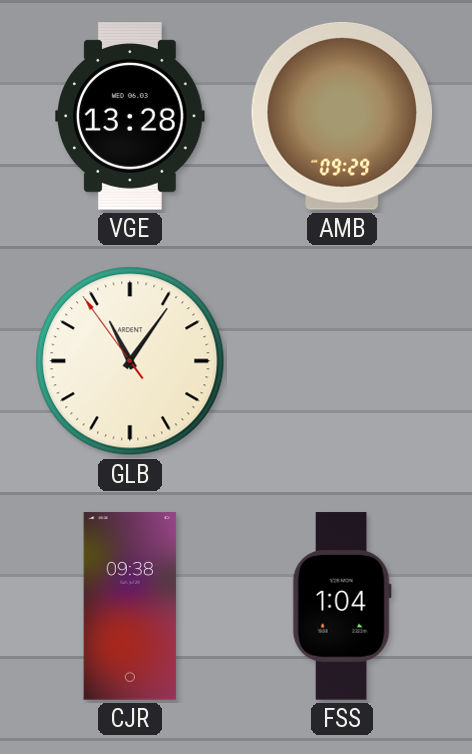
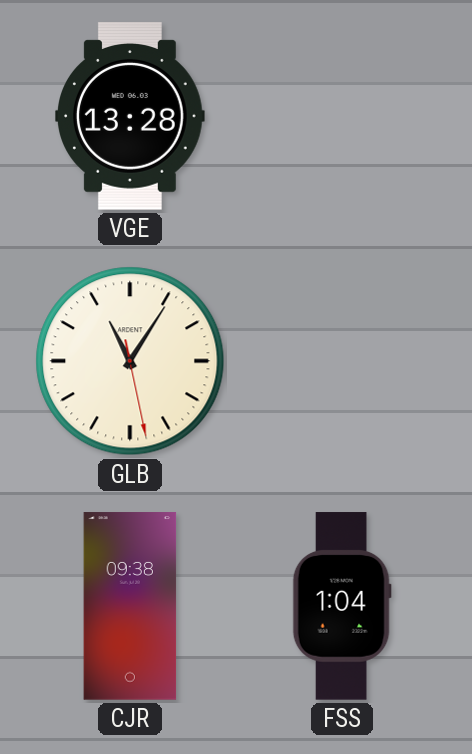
AMB: 09:29 -> none
GLB: 11:05:54 -> 11:05:28
